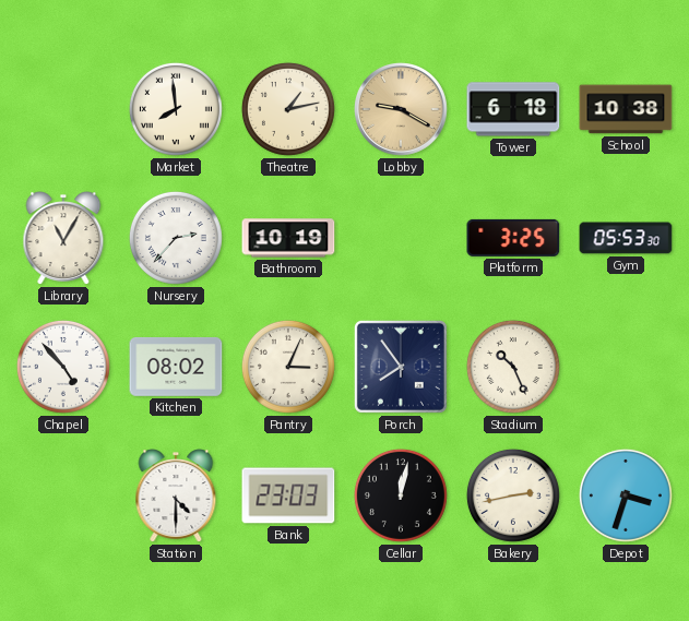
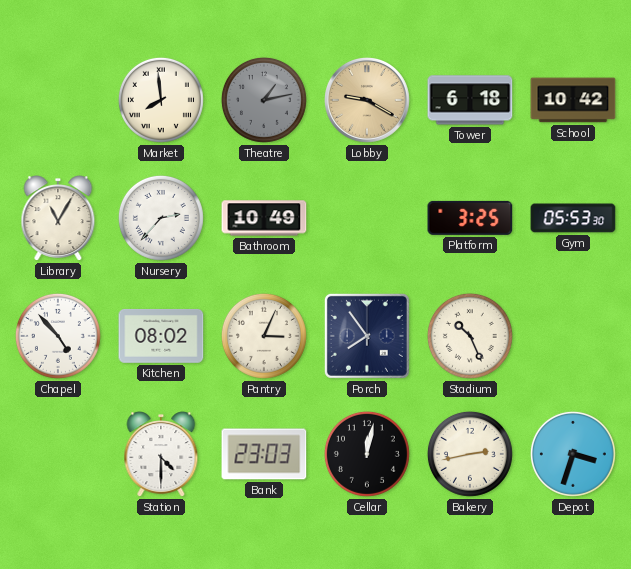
Theatre dial: cream -> grey
School: 10:38 -> 10:42
Bathroom: 10:19 -> 10:49
